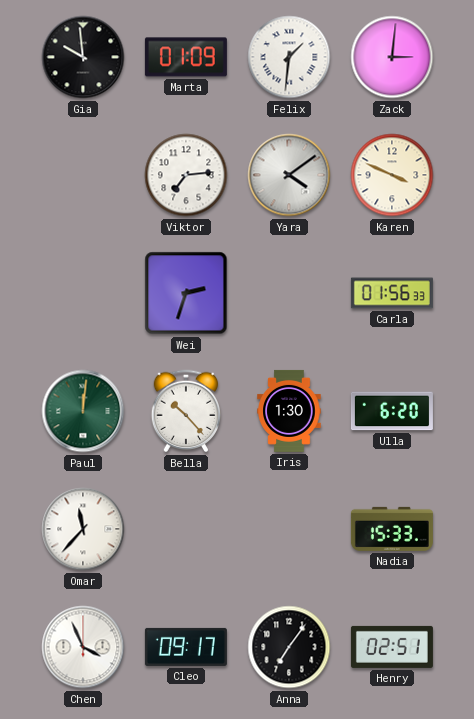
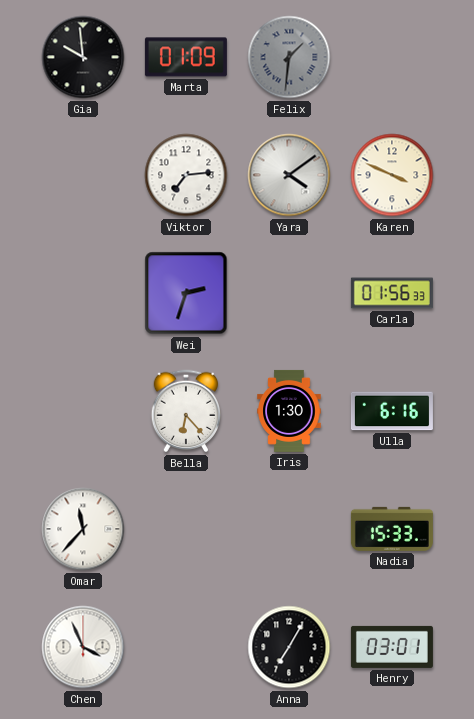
Felix dial: white -> grey
Zack: 3:01 -> none
Paul: 12:01 -> none
Bella: 10:23 -> 6:23
Ulla: 6:20 -> 6:16
Cleo: 09:17 -> none
Anna: 7:06 -> 7:05
Henry: 02:51 -> 03:01
